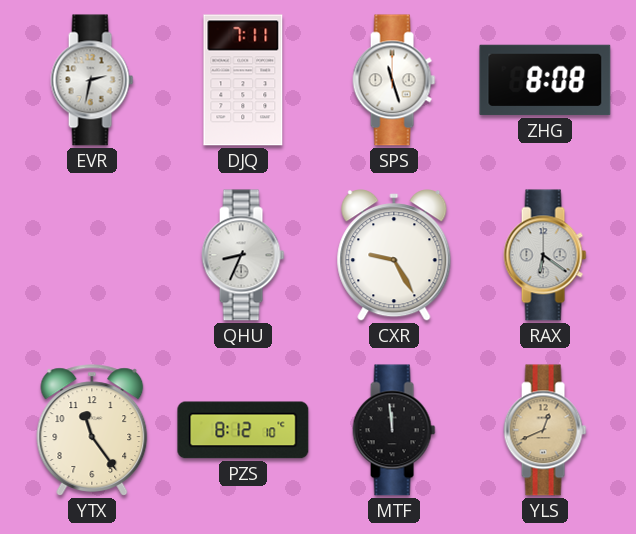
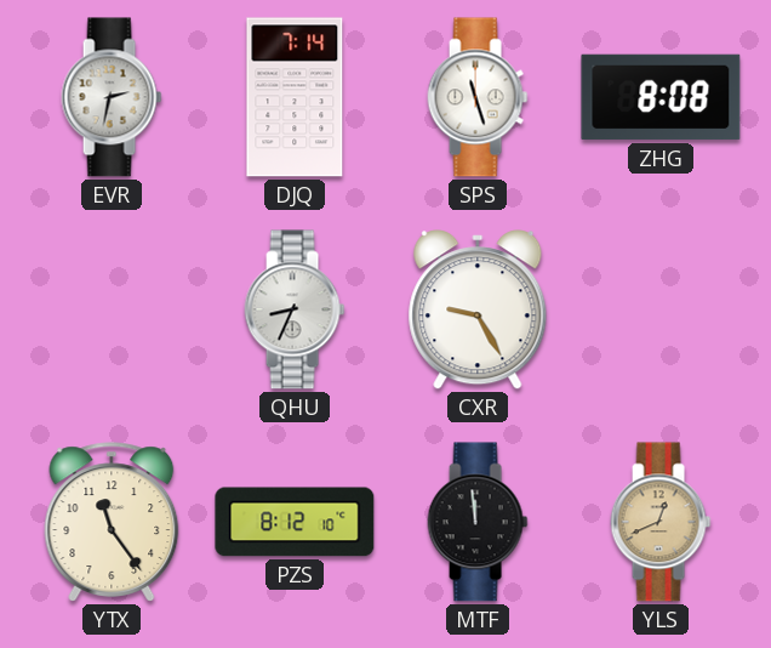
DJQ: 7:11 -> 7:14
RAX: 6:21 -> none
